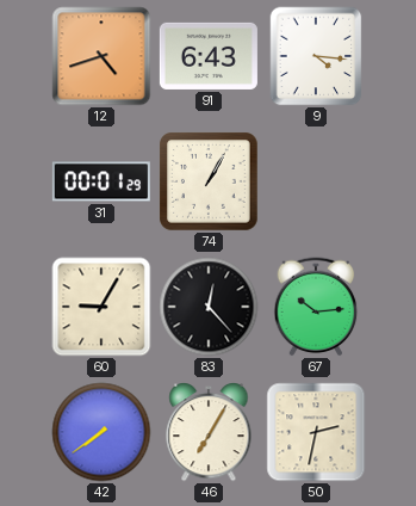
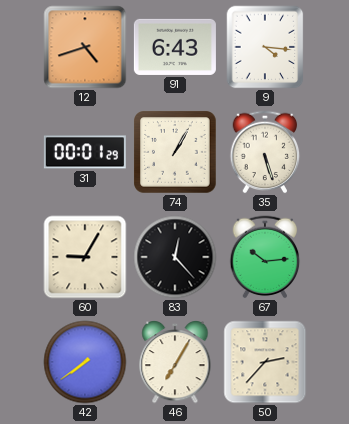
35: none -> 5:27
50: 2:32 -> 2:37
